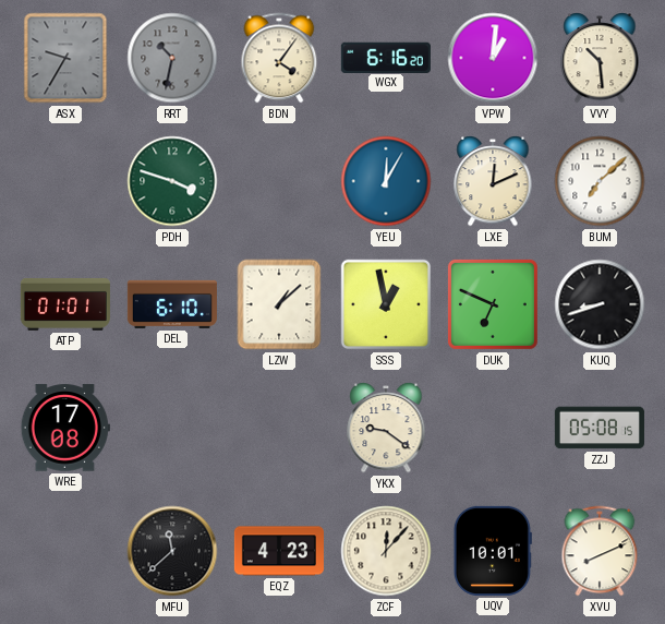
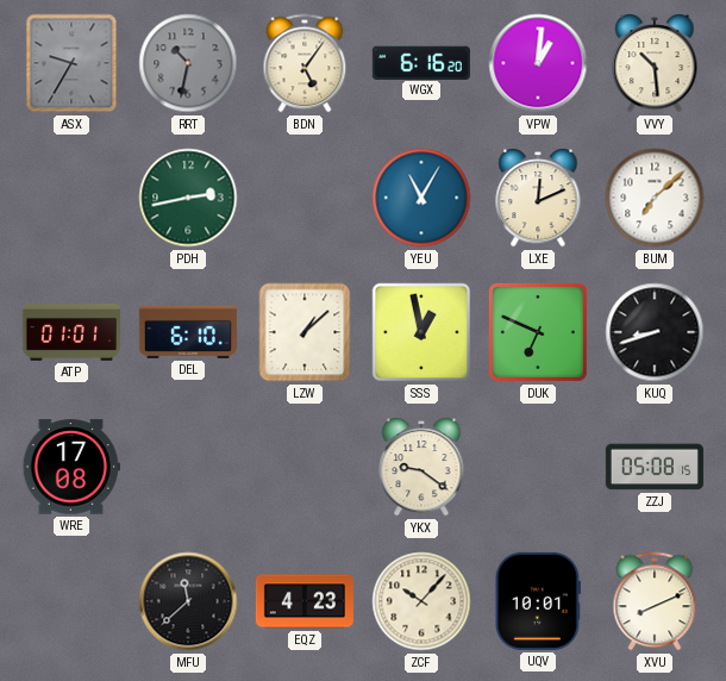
BDN: 4:06 -> 5:06
PDH: 3:48 -> 2:43
YEU: 12:05 -> 11:05
ZCF: 12:07 -> 10:07
